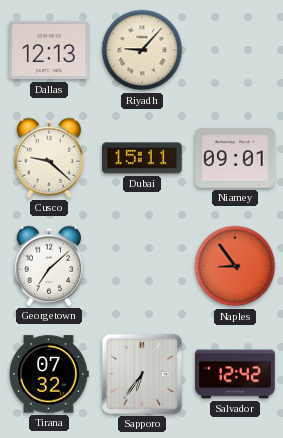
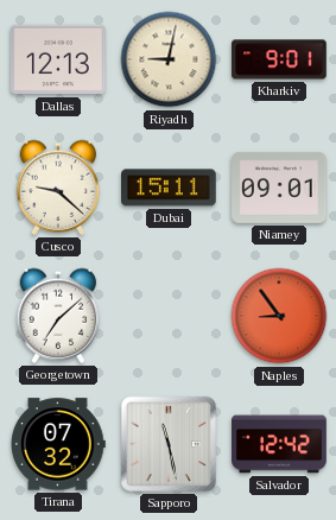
Riyadh: 9:07 -> 9:02
Kharkiv: none -> 9:01
Sapporo: 6:36 -> 11:28
